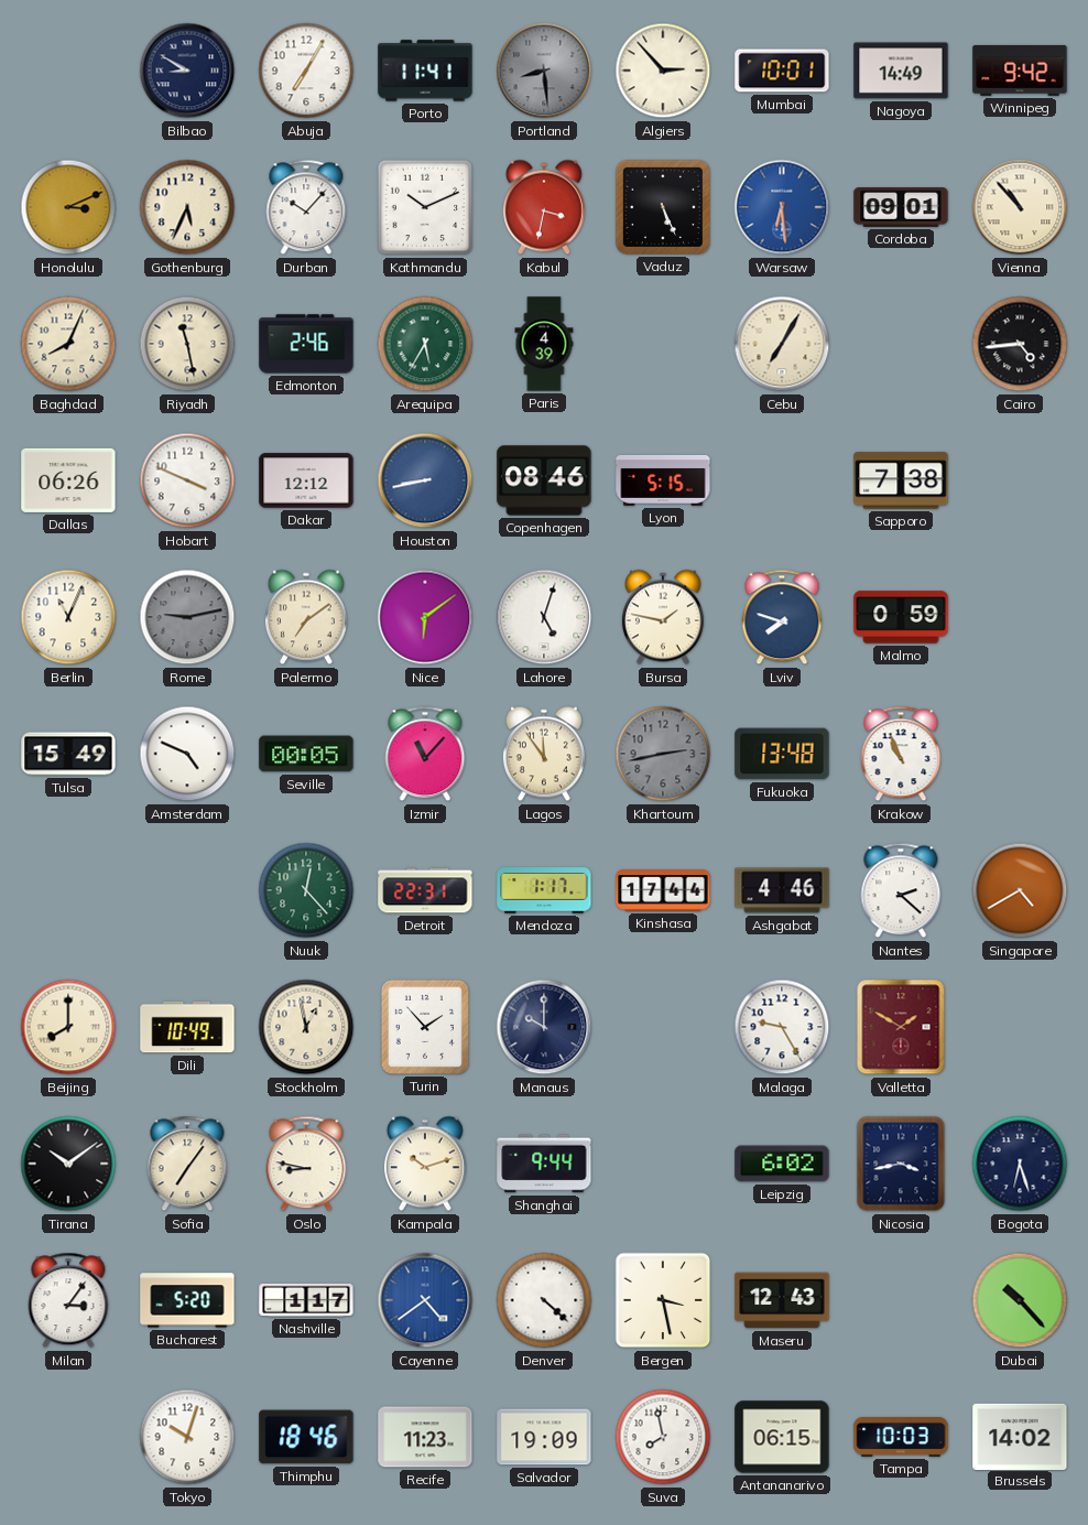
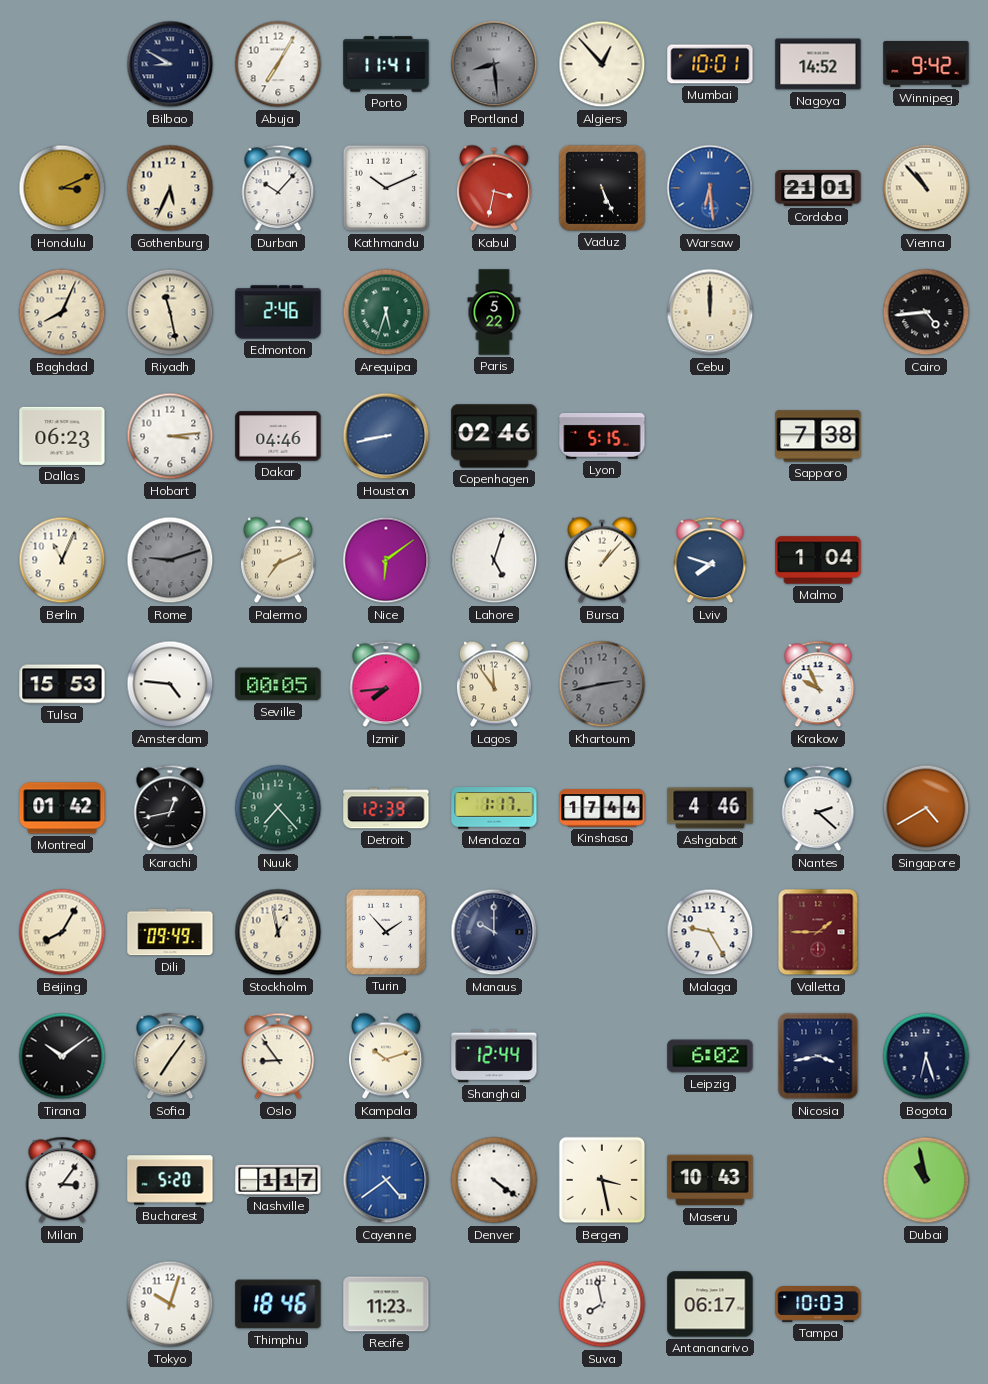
Algiers: 2:53 -> 12:53
Nagoya: 14:49 -> 14:52
Cordoba: 09:01 -> 21:01
Arequipa: 5:35 -> 5:33
Paris: 4:39 -> 5:22
Cebu: 7:05 -> 12:00
Dallas: 06:26 -> 06:23
Hobart: 3:49 -> 3:14
Dakar: 12:12 -> 04:46
Copenhagen: 08:46 -> 02:46
Rome: 9:13 -> 9:12
Palermo: 7:09 -> 7:11
Bursa: 1:47 -> 1:07
Malmo: 0:59 -> 1:04
Tulsa: 15:49 -> 15:53
Amsterdam: 4:49 -> 4:46
Izmir: 11:07 -> 7:44
Fukuoka: 13:48 -> none
Krakow: 10:56 -> 9:56
Montreal: none -> 01:42
Karachi: none -> 12:43
Nuuk: 12:23 -> 7:23
Detroit: 22:31 -> 12:39
Beijing: 8:00 -> 8:05
Dili: 10:49 -> 09:49
Valletta: 1:50 -> 1:45
Oslo: 8:47 -> 8:54
Shanghai: 9:44 -> 12:44
Denver: 4:22 -> 4:21
Maseru: 12:43 -> 10:43
Dubai: 10:23 -> 10:58
Salvador: 19:09 -> none
Antananarivo: 06:15 -> 06:17
Brussels: 14:02 -> none
